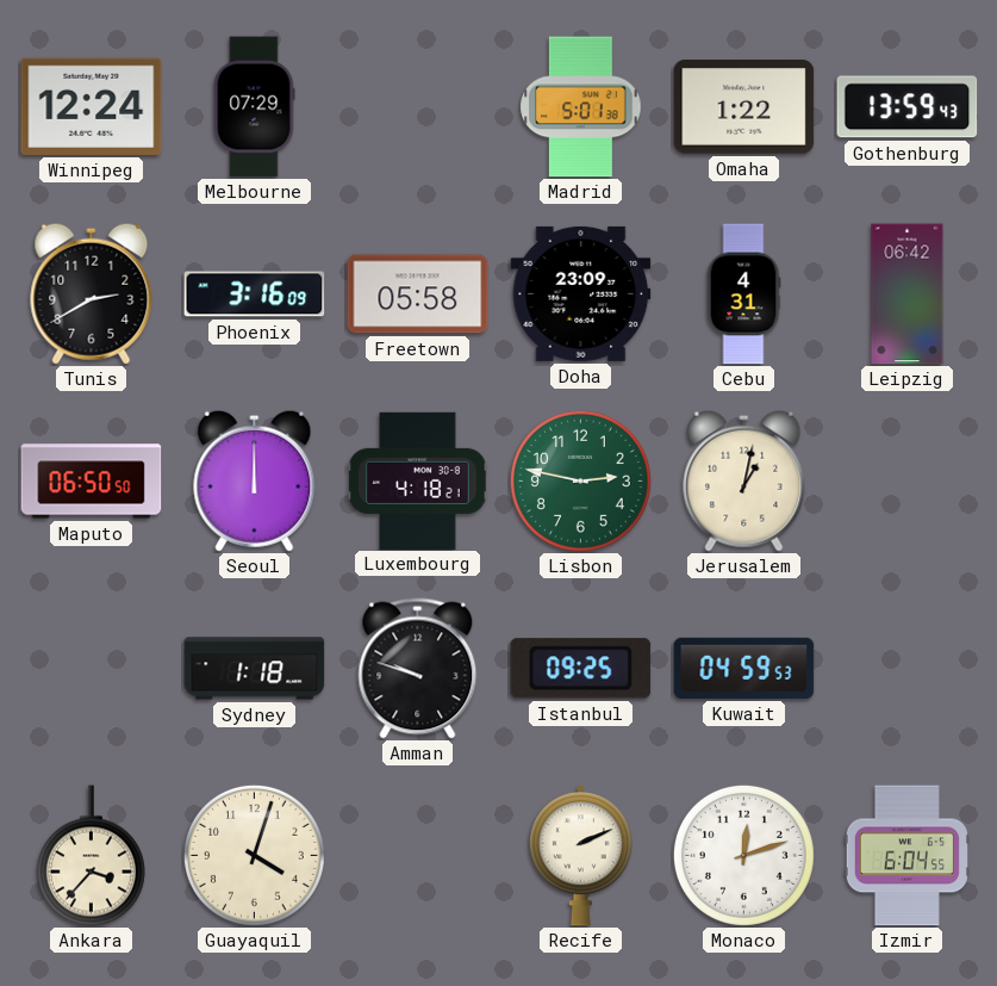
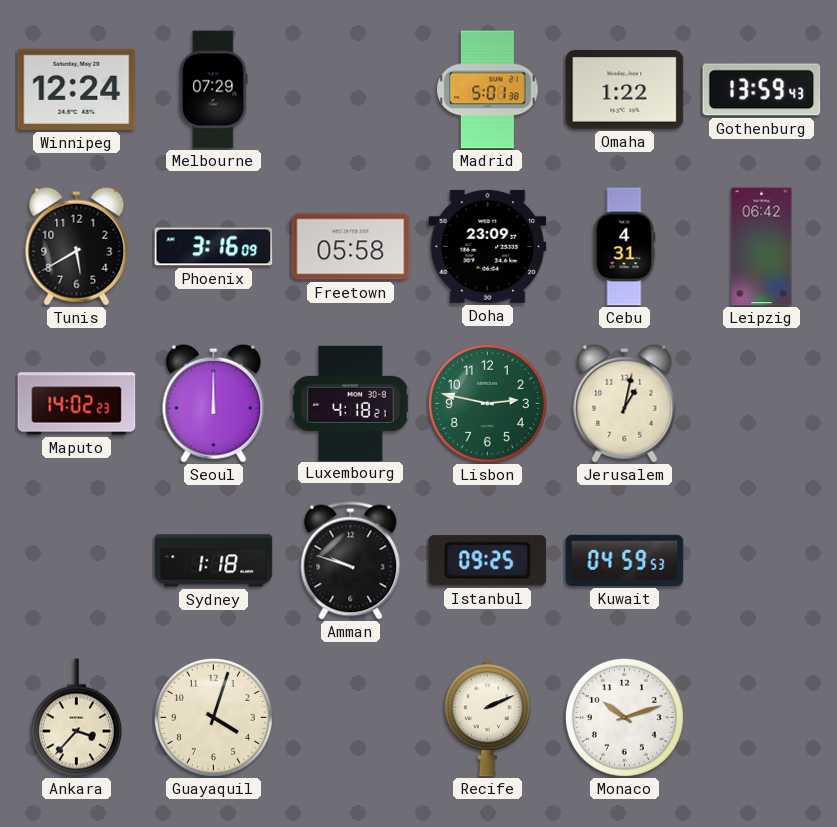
Tunis: 2:40 -> 5:40
Maputo: 06:50 -> 14:02
Monaco: 12:12 -> 10:12
Izmir: 6:04 -> none
